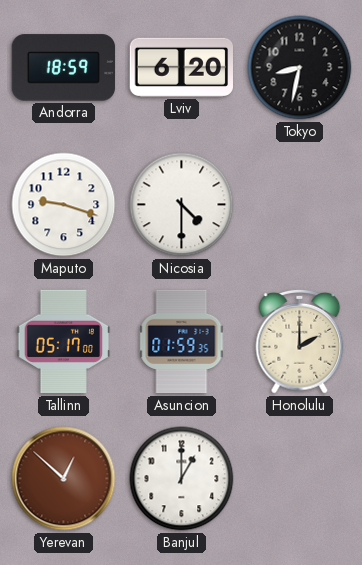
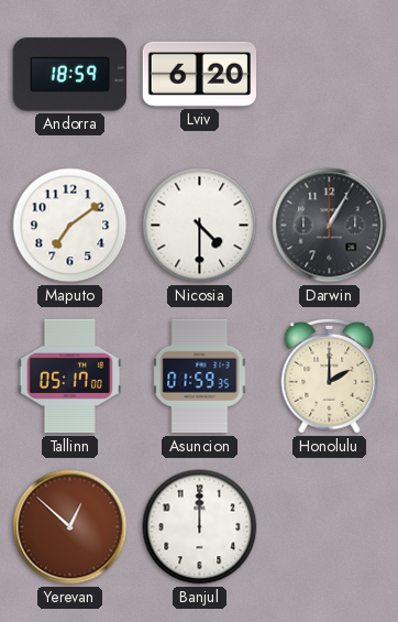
Tokyo: 8:32 -> none
Maputo: 9:18 -> 7:09
Darwin: none -> 1:05
Banjul: 1:00 -> 12:00
